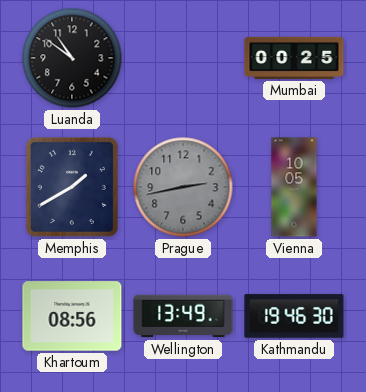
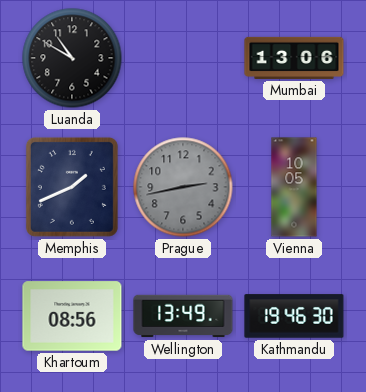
Luanda: 10:51 -> 10:50
Mumbai: 00:25 -> 13:06
Memphis: 1:40 -> 1:41
